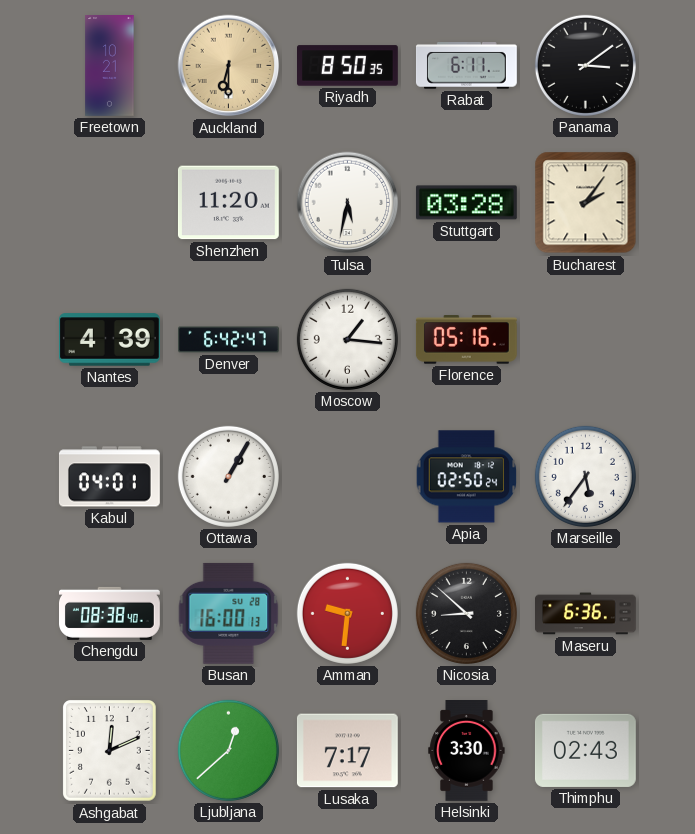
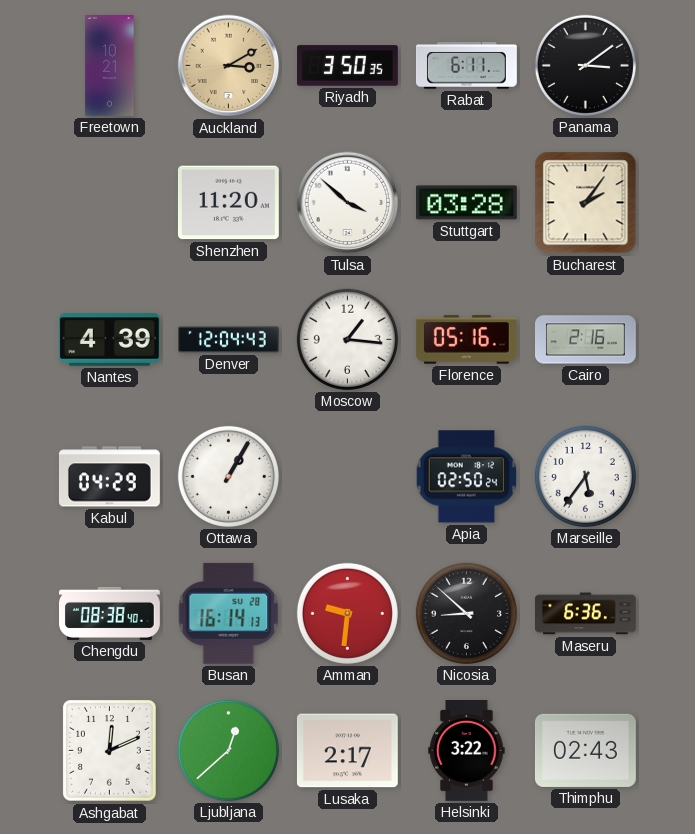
Auckland: 6:30 -> 3:10
Riyadh: 8:50 -> 3:50
Tulsa: 5:32 -> 3:52
Denver: 6:42 -> 12:04
Cairo: none -> 2:16
Kabul: 04:01 -> 04:29
Busan: 16:00 -> 16:14
Lusaka: 7:17 -> 2:17
Helsinki: 3:30 -> 3:22
